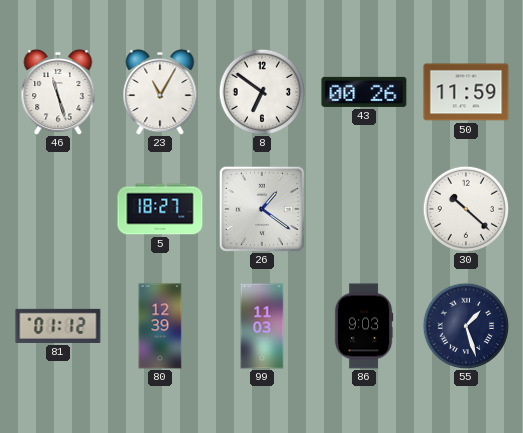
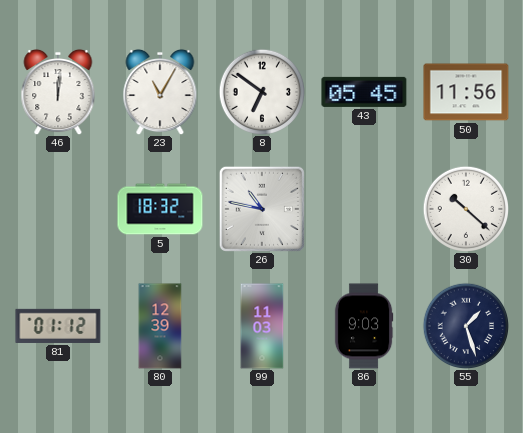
46: 11:27 -> 12:01
43: 00:26 -> 05:45
50: 11:59 -> 11:56
5: 18:27 -> 18:32
26: 1:21 -> 10:47
